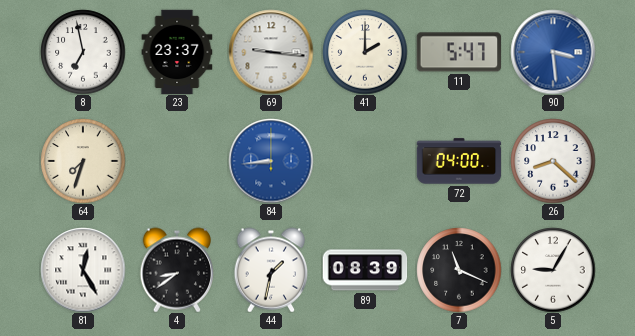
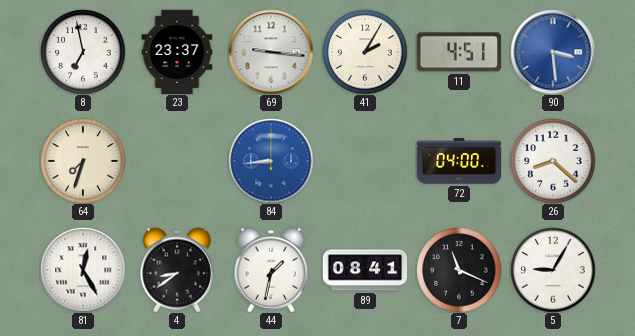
41: 2:00 -> 2:05
11: 5:47 -> 4:51
89: 08:39 -> 08:41
